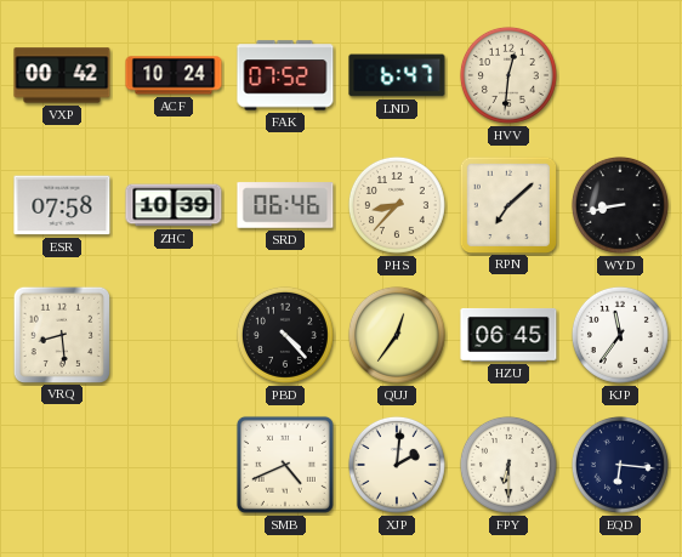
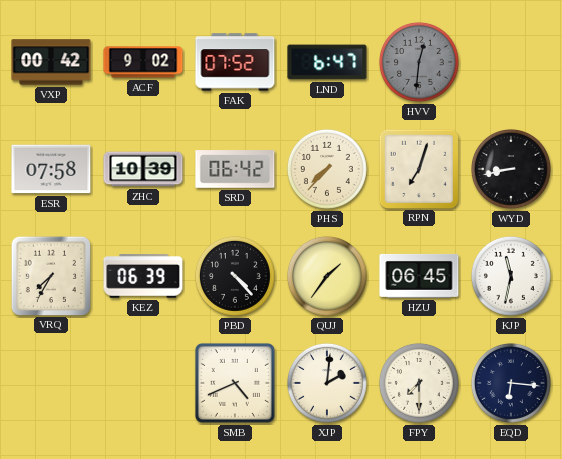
ACF: 10:24 -> 9:02
HVV dial: cream -> grey
SRD: 06:46 -> 06:42
PHS: 8:37 -> 7:37
RPN: 7:08 -> 7:03
VRQ: 8:29 -> 7:35
KEZ: none -> 06:39
QUJ: 12:36 -> 1:36
KJP: 11:36 -> 11:32
FPY: 6:30 -> 7:30
